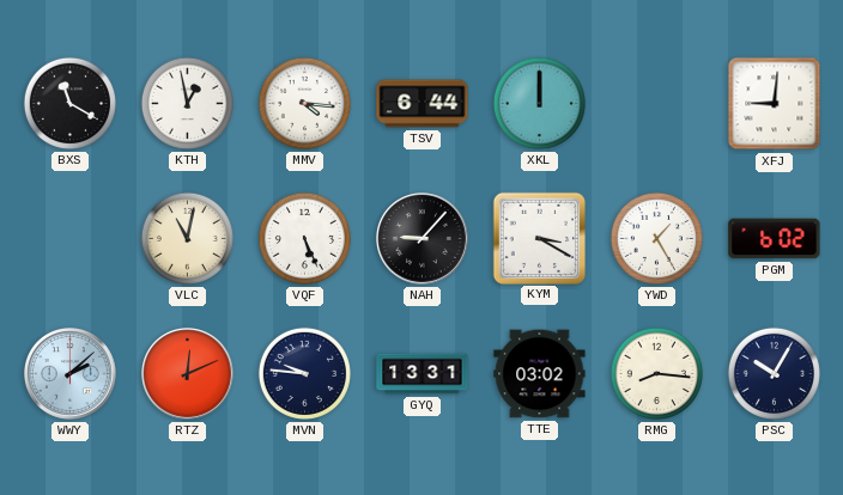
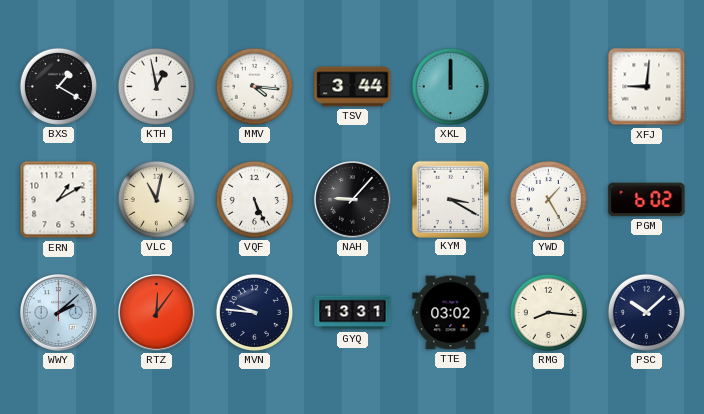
BXS: 11:20 -> 1:20
TSV: 6:44 -> 3:44
ERN: none -> 1:10
RTZ: 12:11 -> 12:06
PSC: 10:05 -> 10:08
